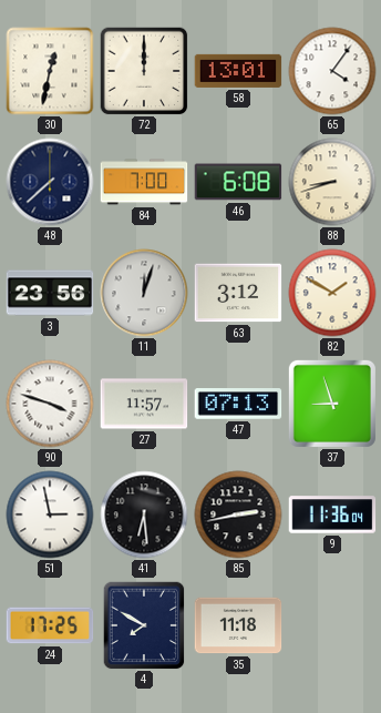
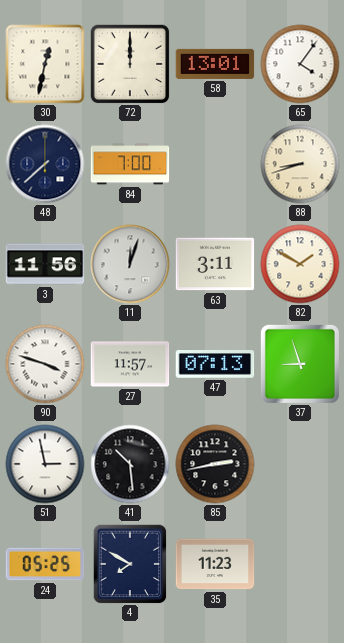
46: 6:08 -> none
3: 23:56 -> 11:56
63: 3:12 -> 3:11
41: 6:29 -> 10:29
9: 11:36 -> none
24: 17:25 -> 05:25
35: 11:18 -> 11:23
